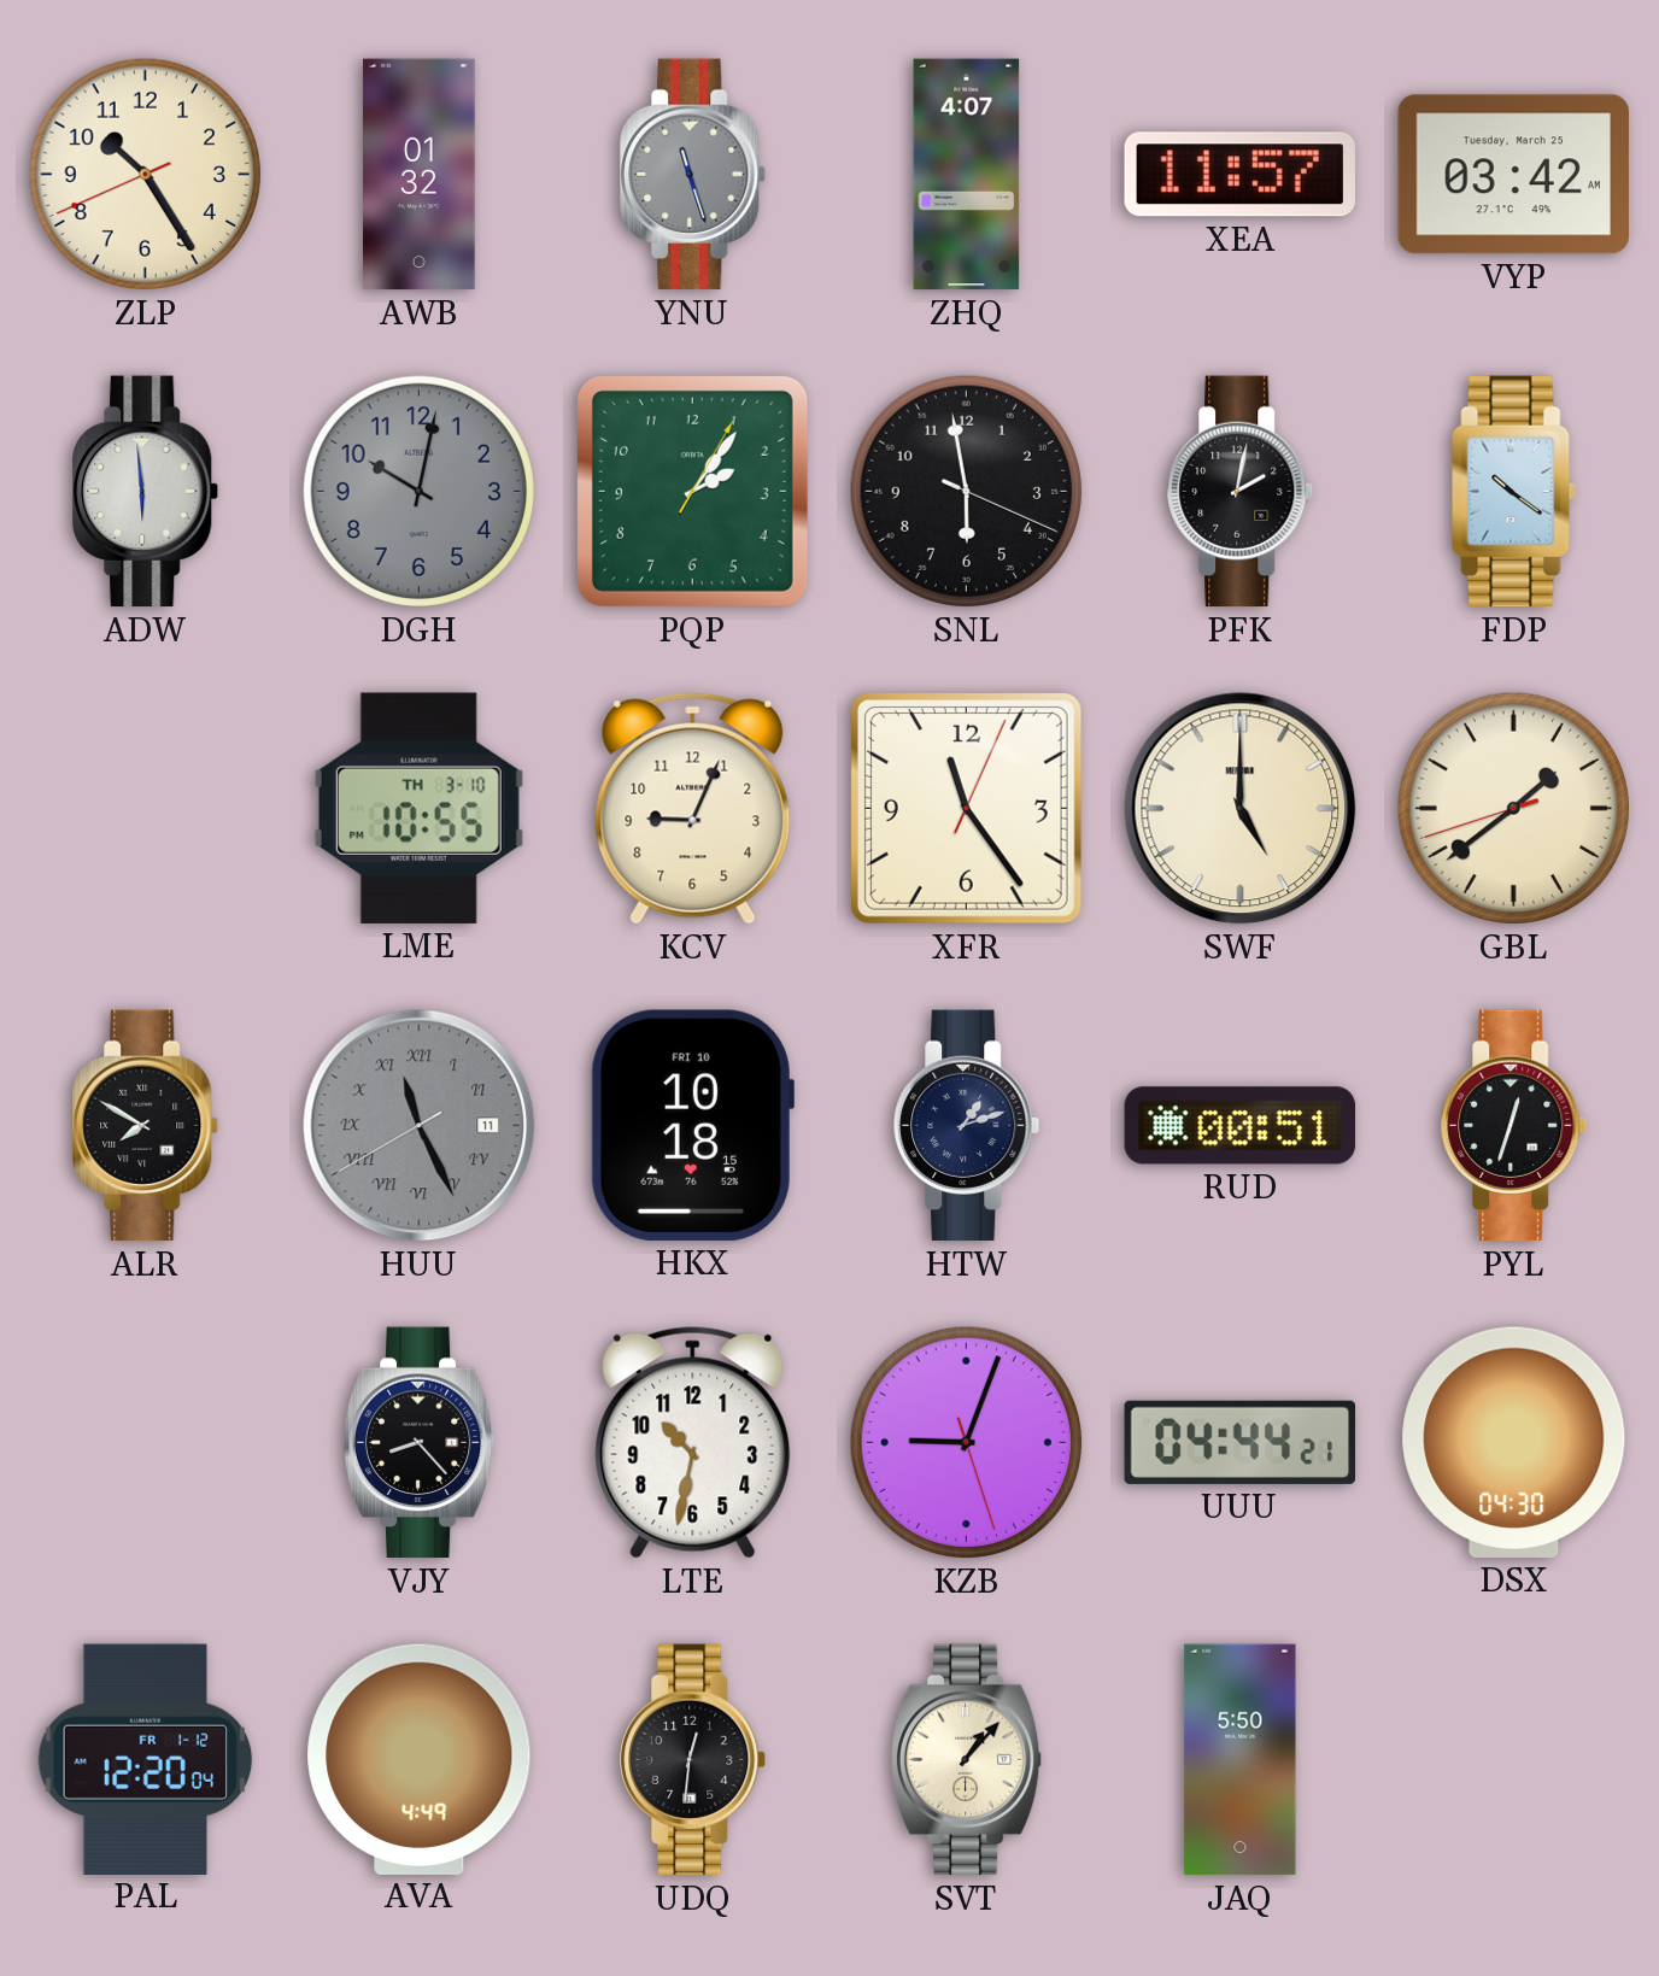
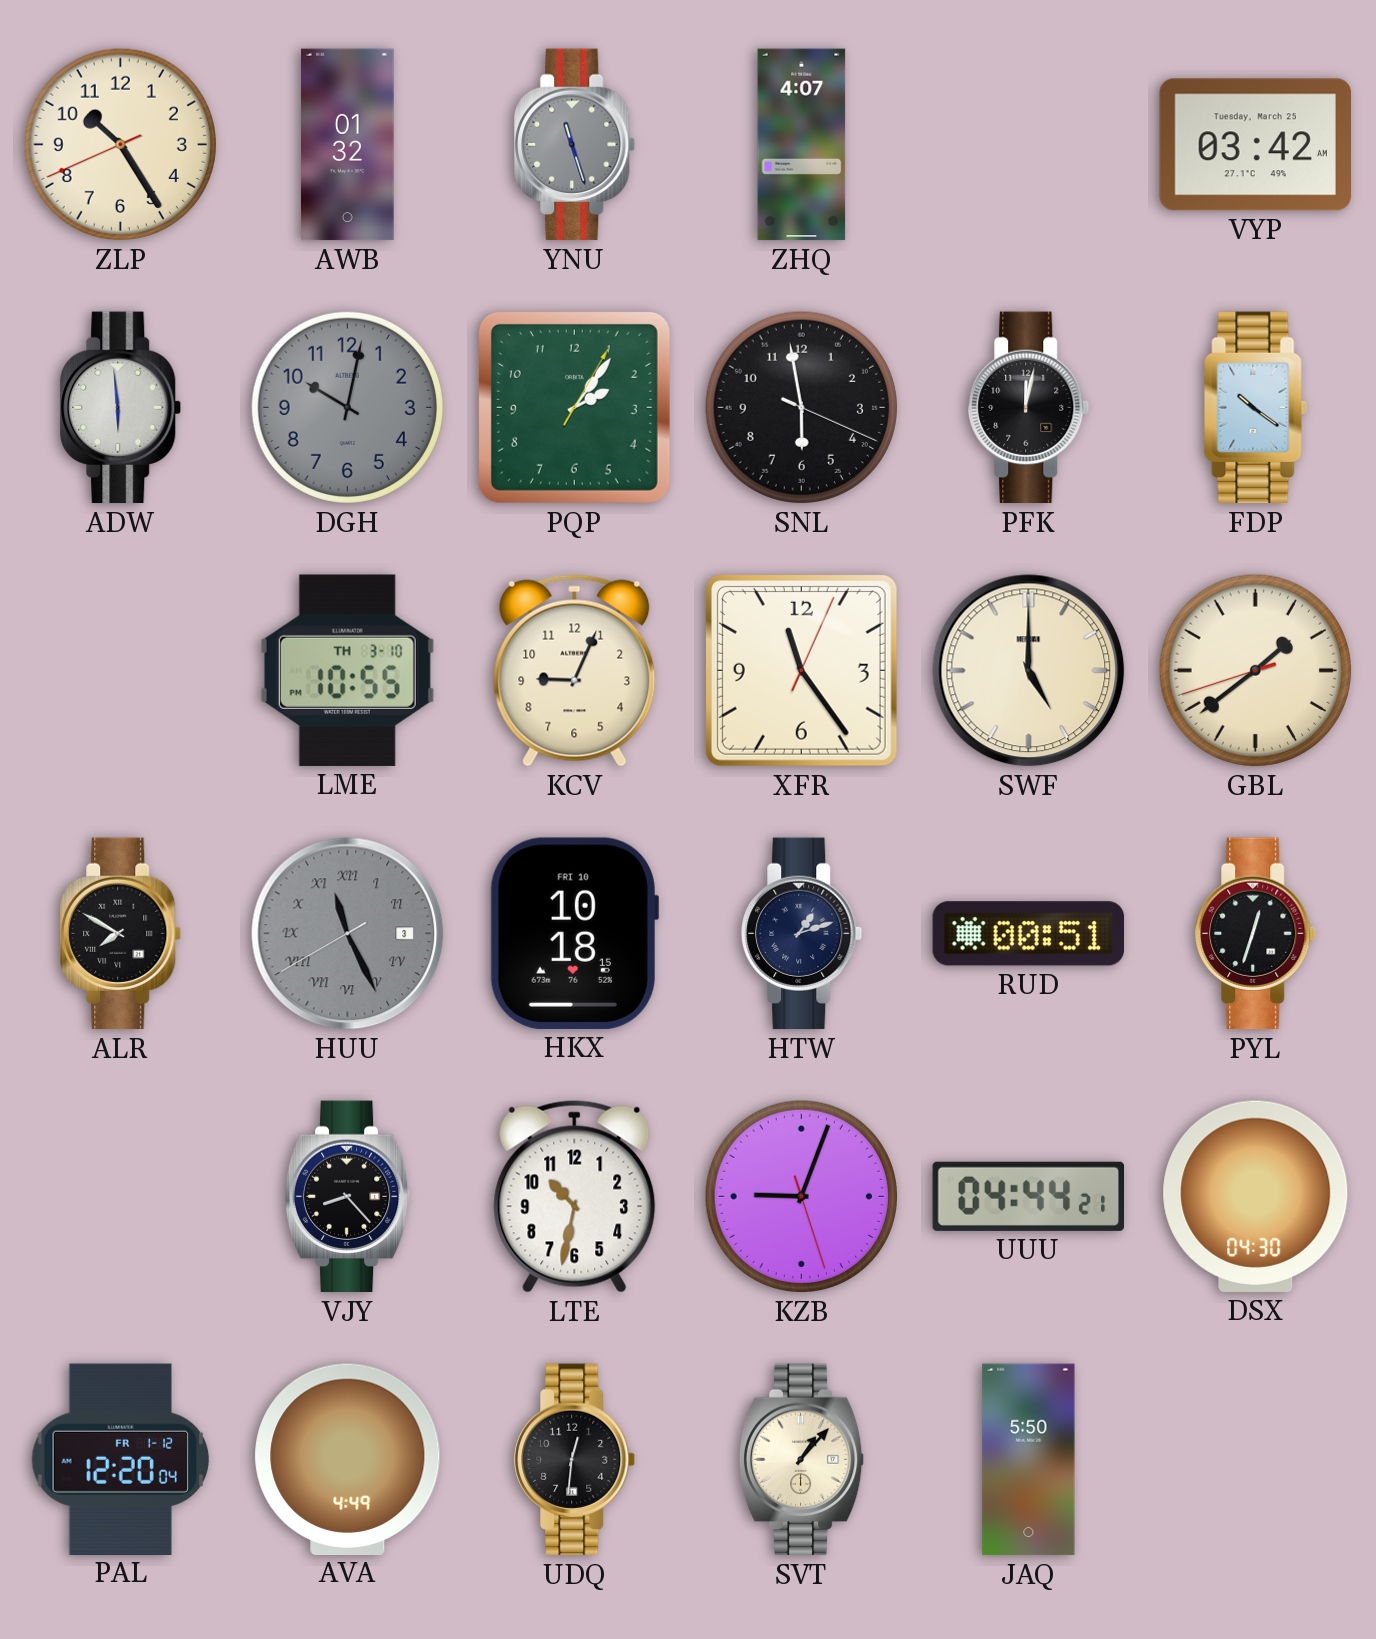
XEA: 11:57 -> none
PFK: 2:02 -> 12:02
HUU date: 11 -> 3
